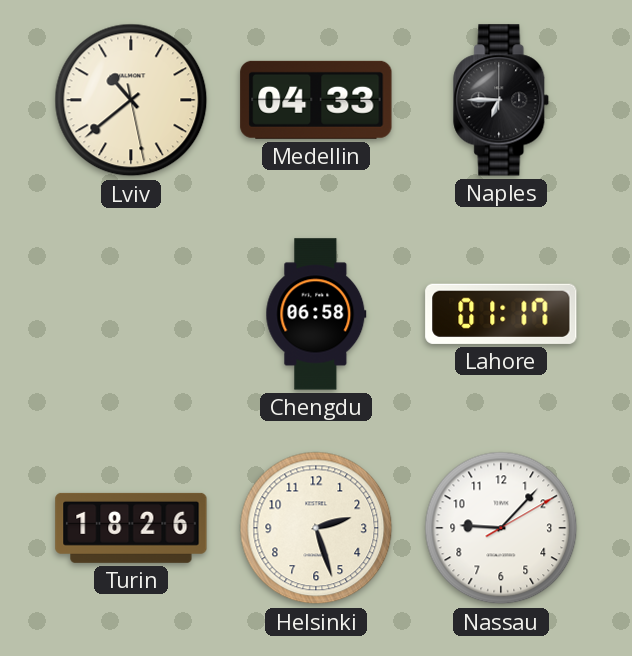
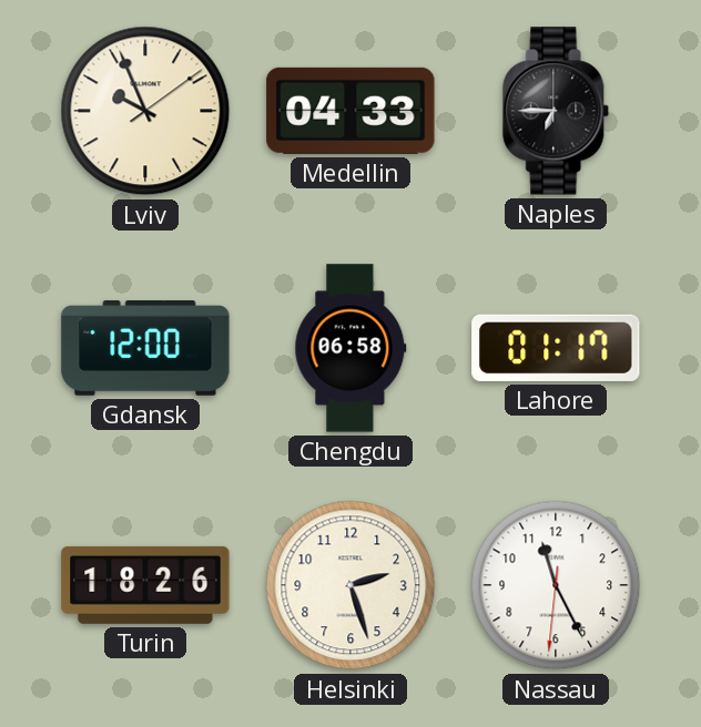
Lviv: 10:38 -> 9:56
Gdansk: none -> 12:00
Nassau: 9:07 -> 11:25
